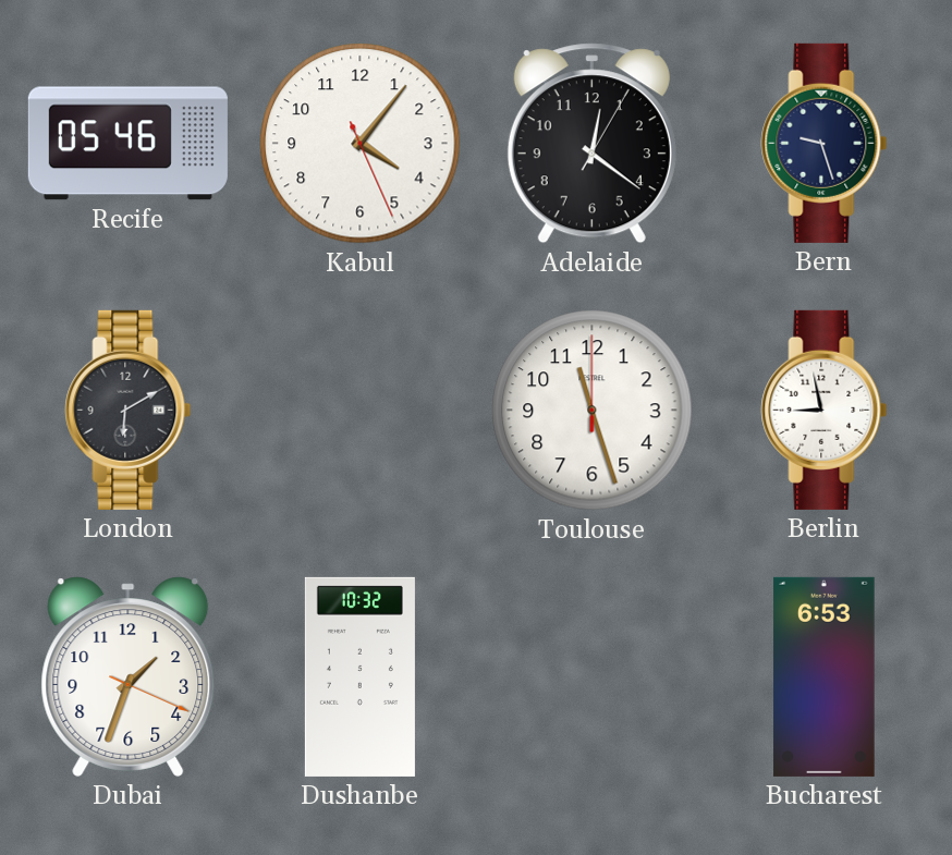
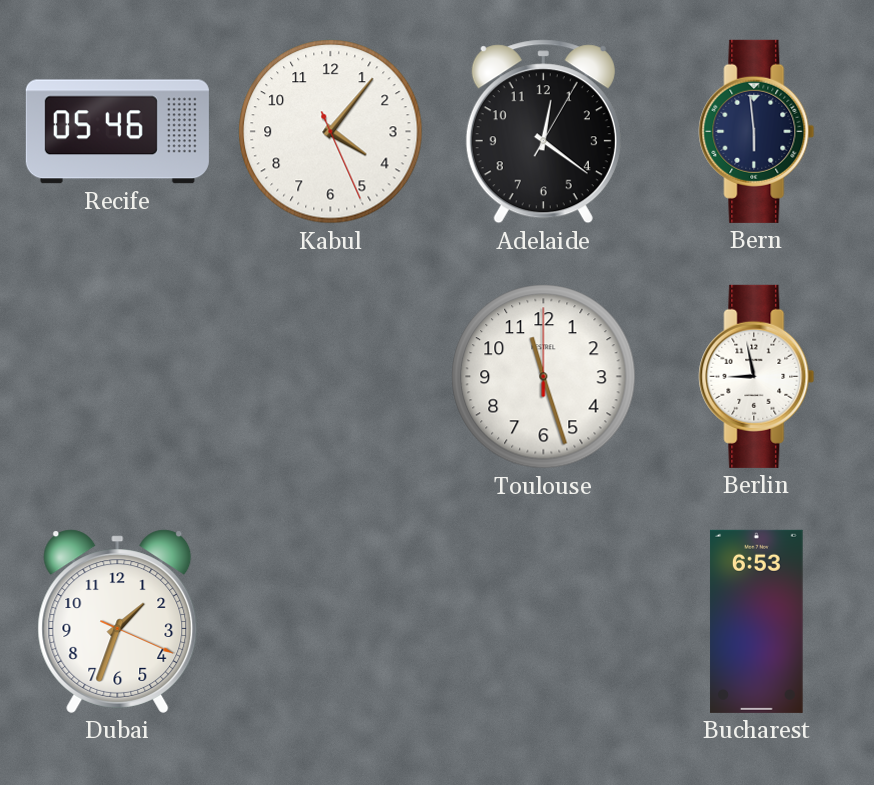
Bern: 9:27 -> 5:59
London: 6:10 -> none
Dushanbe: 10:32 -> none
